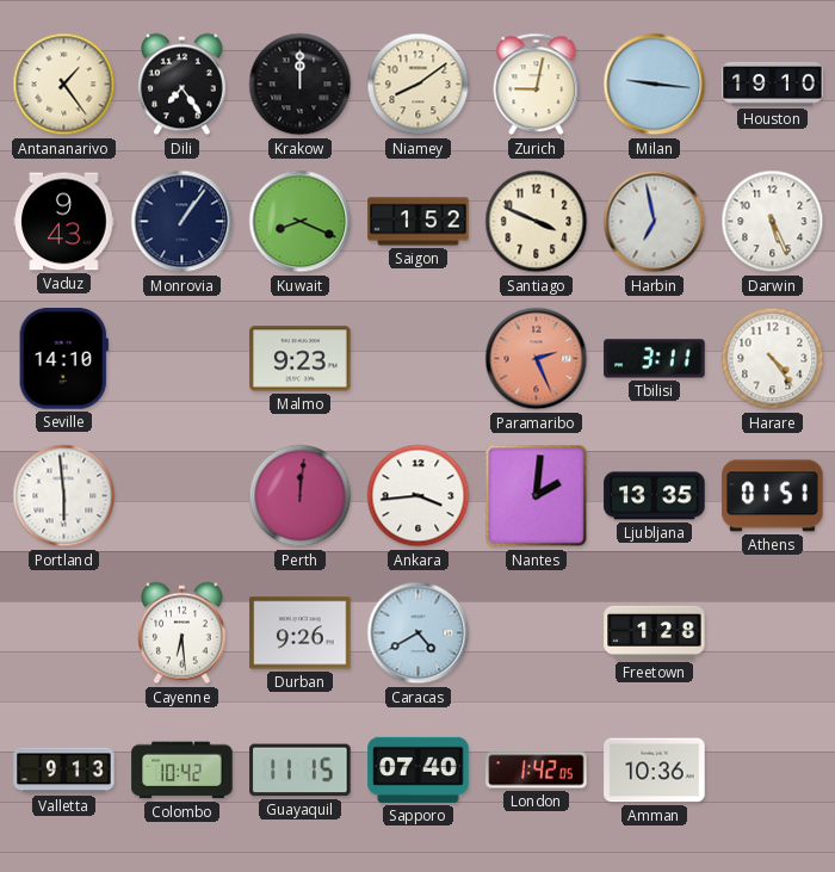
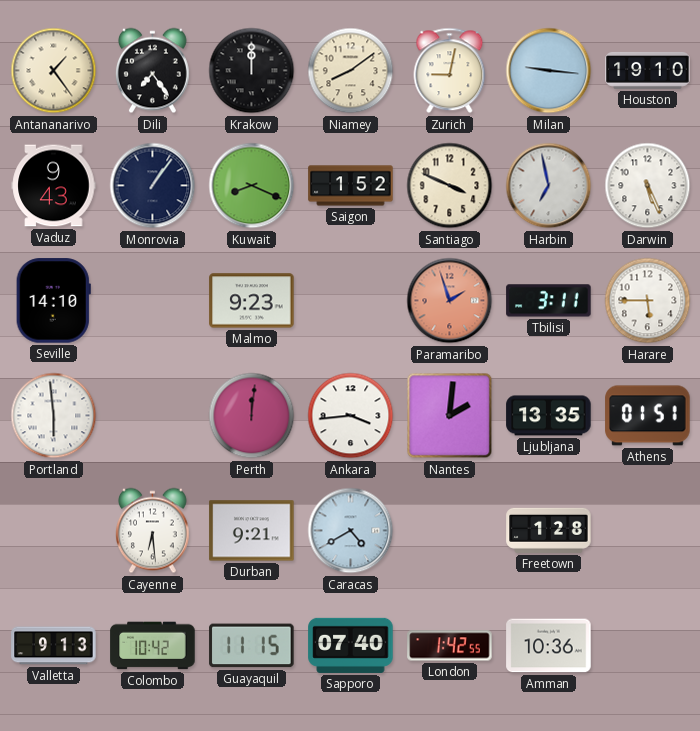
Paramaribo: 2:26 -> 1:57
Harare: 4:24 -> 5:45
Durban: 9:26 -> 9:21
London: 1:42:05 -> 1:42:55
